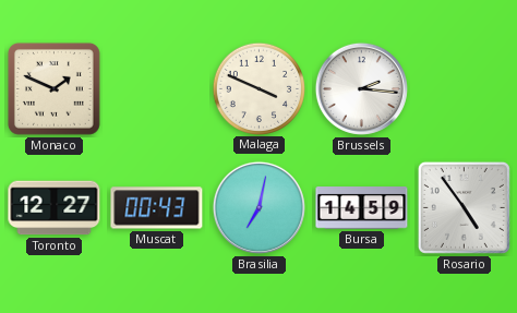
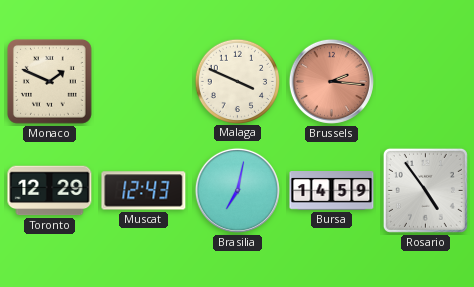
Brussels dial: white -> salmon
Toronto: 12:27 -> 12:29
Muscat: 00:43 -> 12:43
